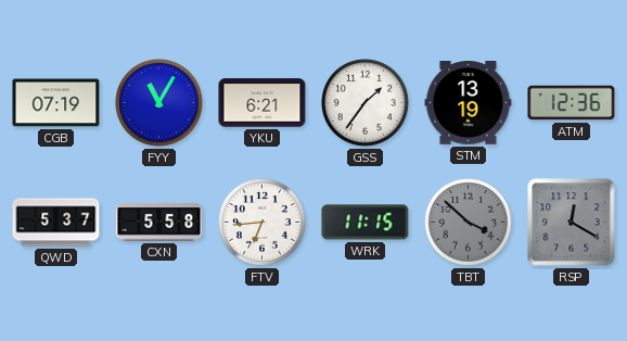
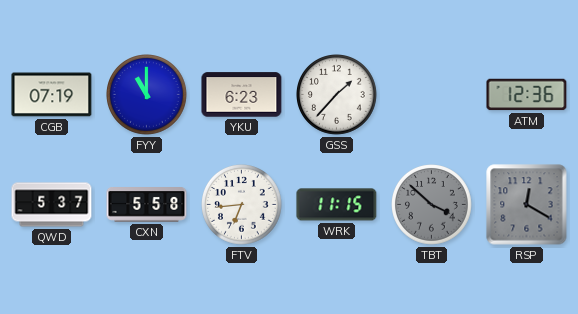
FYY: 11:05 -> 11:00
YKU: 6:21 -> 6:23
GSS: 1:36 -> 1:37
STM: 13:19 -> none
